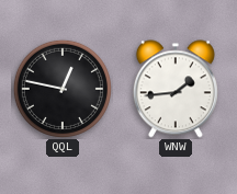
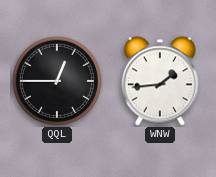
QQL: 12:47 -> 12:45
